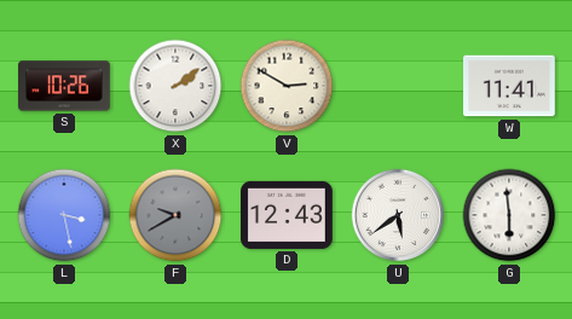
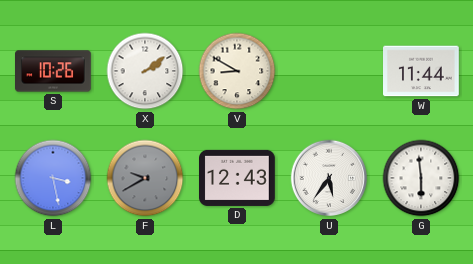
V: 2:50 -> 8:50
W: 11:41 -> 11:44
U: 5:39 -> 5:36
